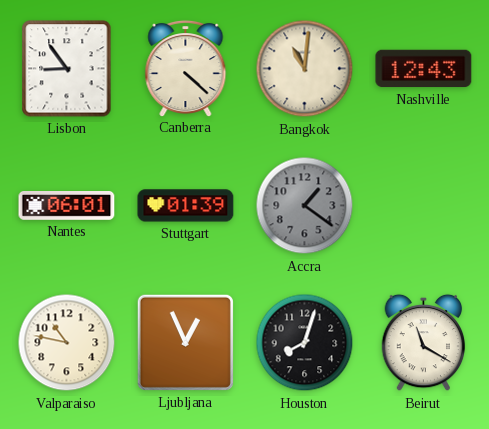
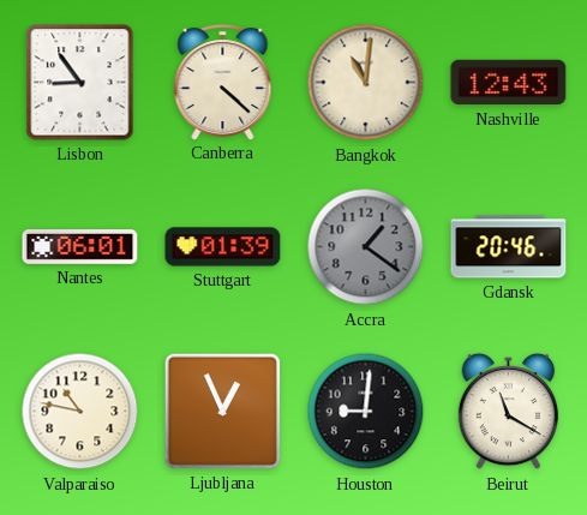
Gdansk: none -> 20:46
Houston: 8:03 -> 9:01
